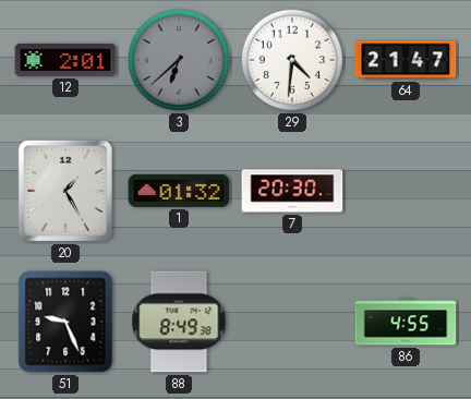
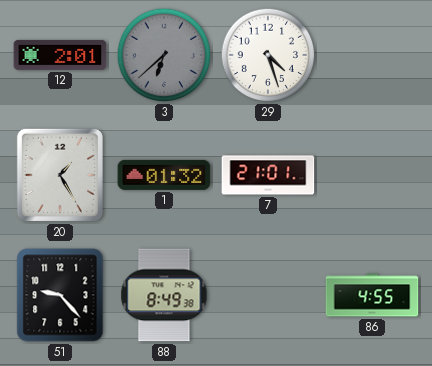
29: 4:31 -> 4:27
64: 21:47 -> none
7: 20:30 -> 21:01
51: 9:26 -> 9:23
